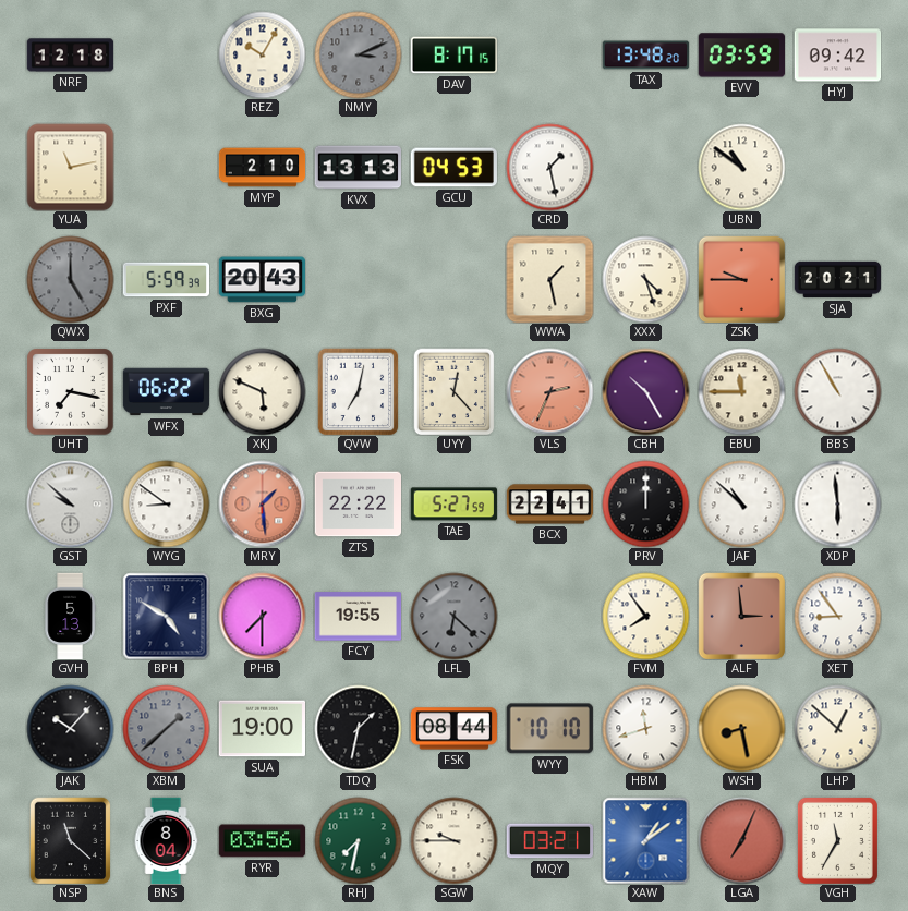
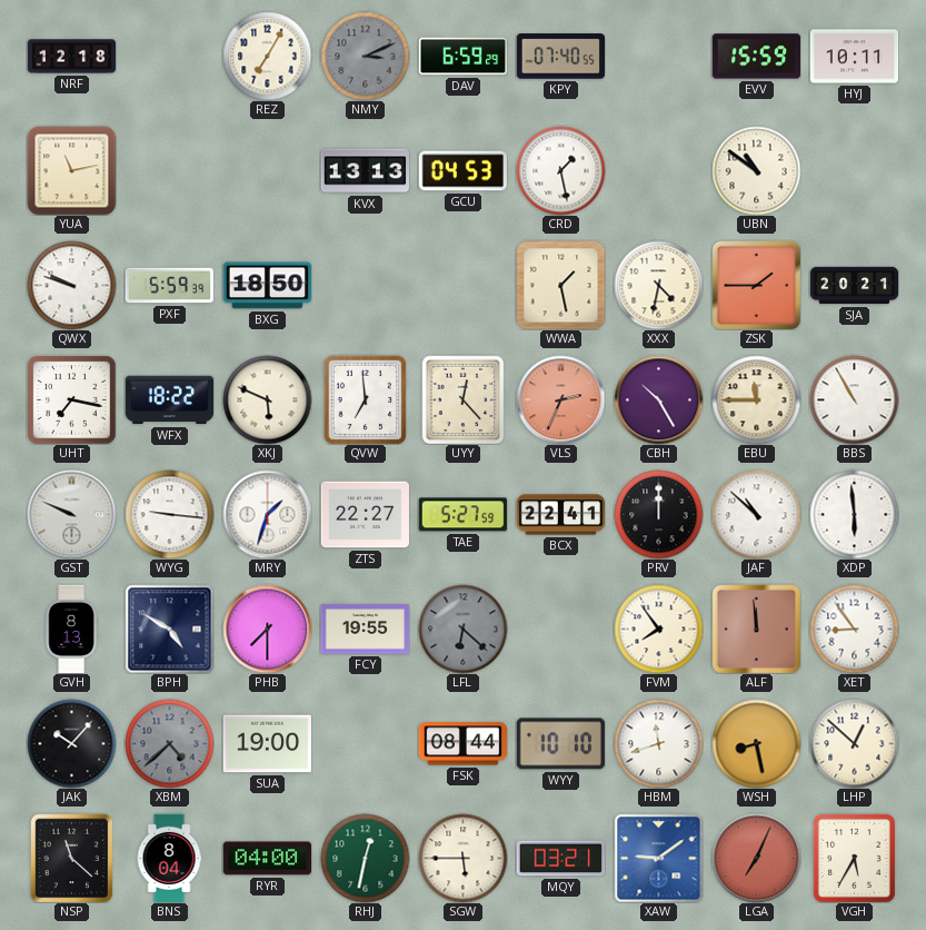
REZ: 10:05 -> 7:05
DAV: 8:17 -> 6:59
KPY: none -> 07:40
TAX: 13:48 -> none
EVV: 03:59 -> 15:59
HYJ: 09:42 -> 10:11
MYP: 2:10 -> none
QWX: 5:00 -> 9:48
QWX dial: grey -> white
BXG: 20:43 -> 18:50
XXX: 4:27 -> 4:32
ZSK: 9:45 -> 1:45
WFX: 06:22 -> 18:22
QVW: 7:02 -> 6:59
GST: 9:52 -> 9:49
WYG: 8:51 -> 9:16
MRY: 1:29 -> 1:33
MRY dial: salmon -> white
ZTS: 22:22 -> 22:27
GVH: 5:13 -> 8:13
ALF: 2:59 -> 11:59
XBM: 1:38 -> 4:38
TDQ: 1:32 -> none
RYR: 03:56 -> 04:00
RHJ: 7:32 -> 12:32
SGW: 9:45 -> 5:45
XAW: 1:09 -> 9:09
VGH: 11:35 -> 5:35
